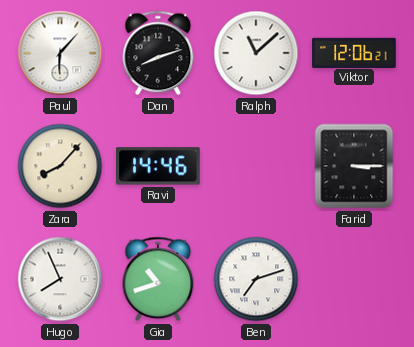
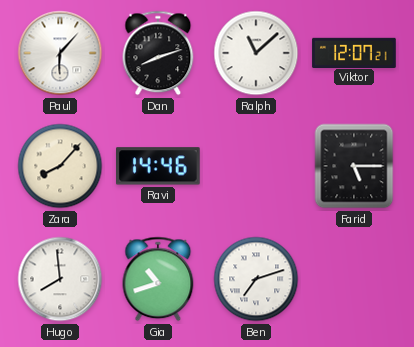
Viktor: 12:06 -> 12:07
Farid: 3:15 -> 5:15
Hugo: 7:56 -> 7:59
